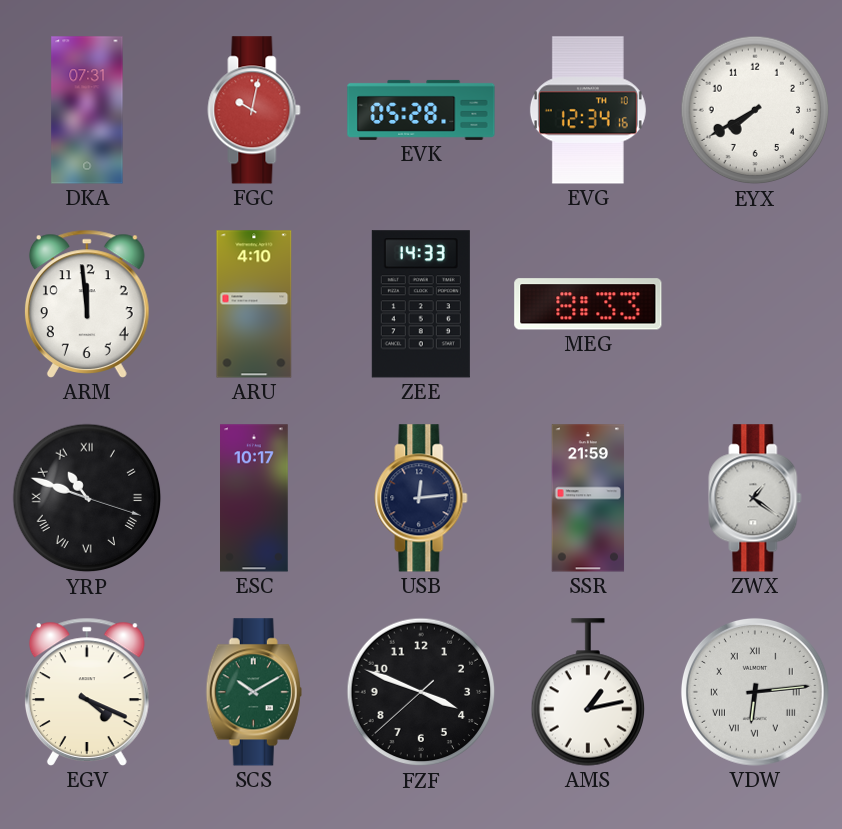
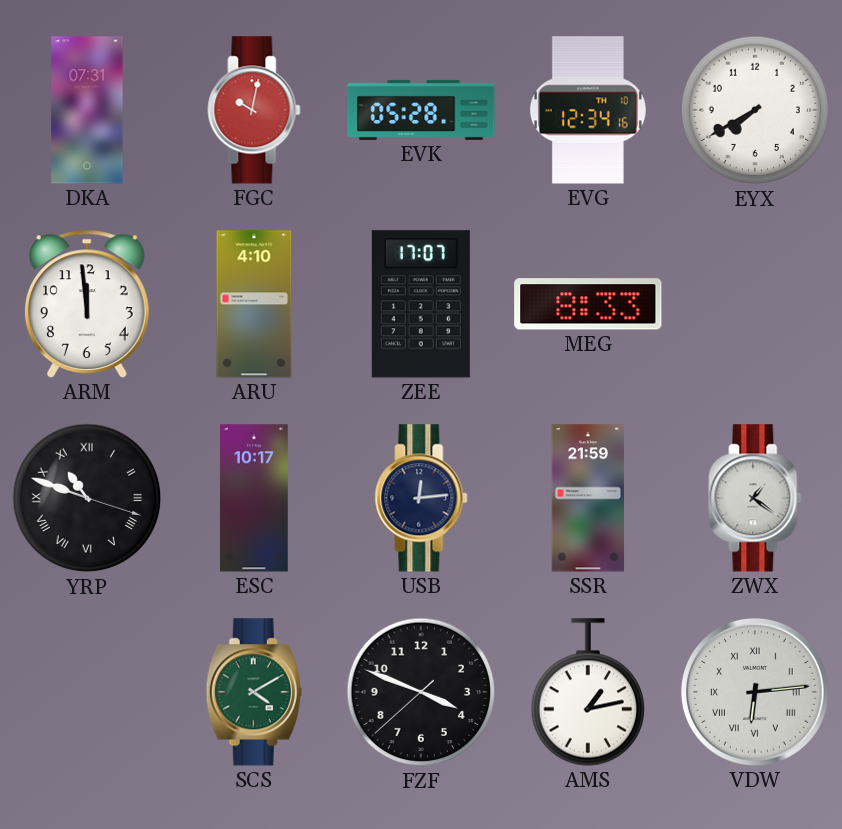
ZEE: 14:33 -> 17:07
EGV: 4:19 -> none
SCS: 10:10 -> 4:10
